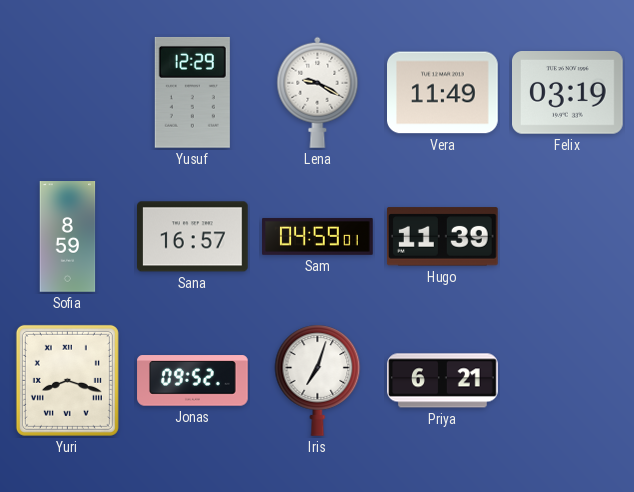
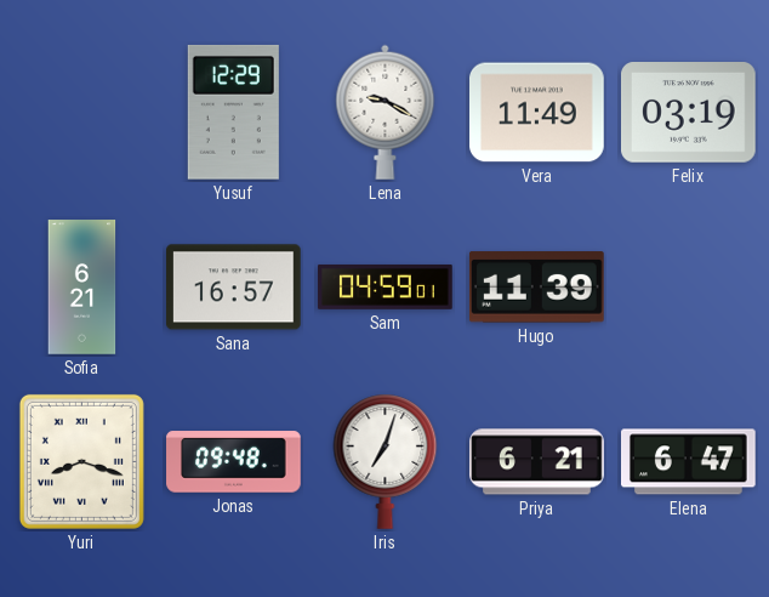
Sofia: 8:59 -> 6:21
Jonas: 09:52 -> 09:48
Elena: none -> 6:47
